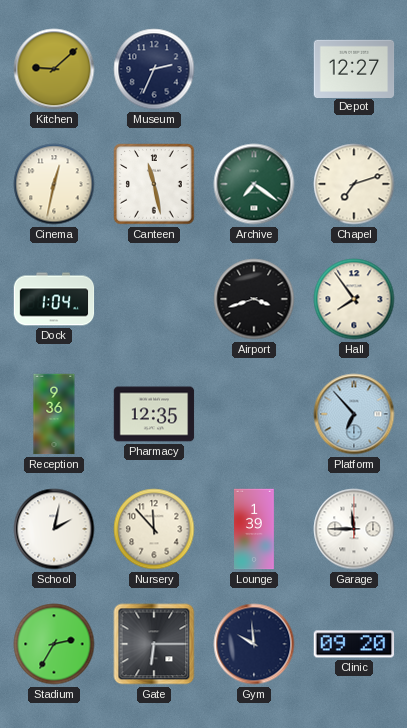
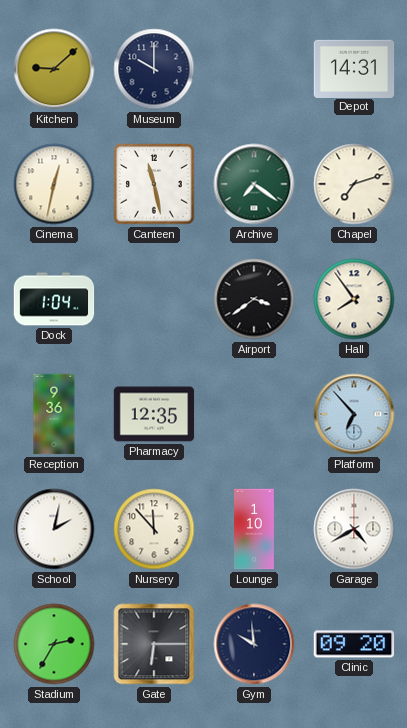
Museum: 2:34 -> 10:00
Depot: 12:27 -> 14:31
Airport: 3:42 -> 3:39
Lounge: 1:39 -> 1:10
Garage: 11:45 -> 4:40
